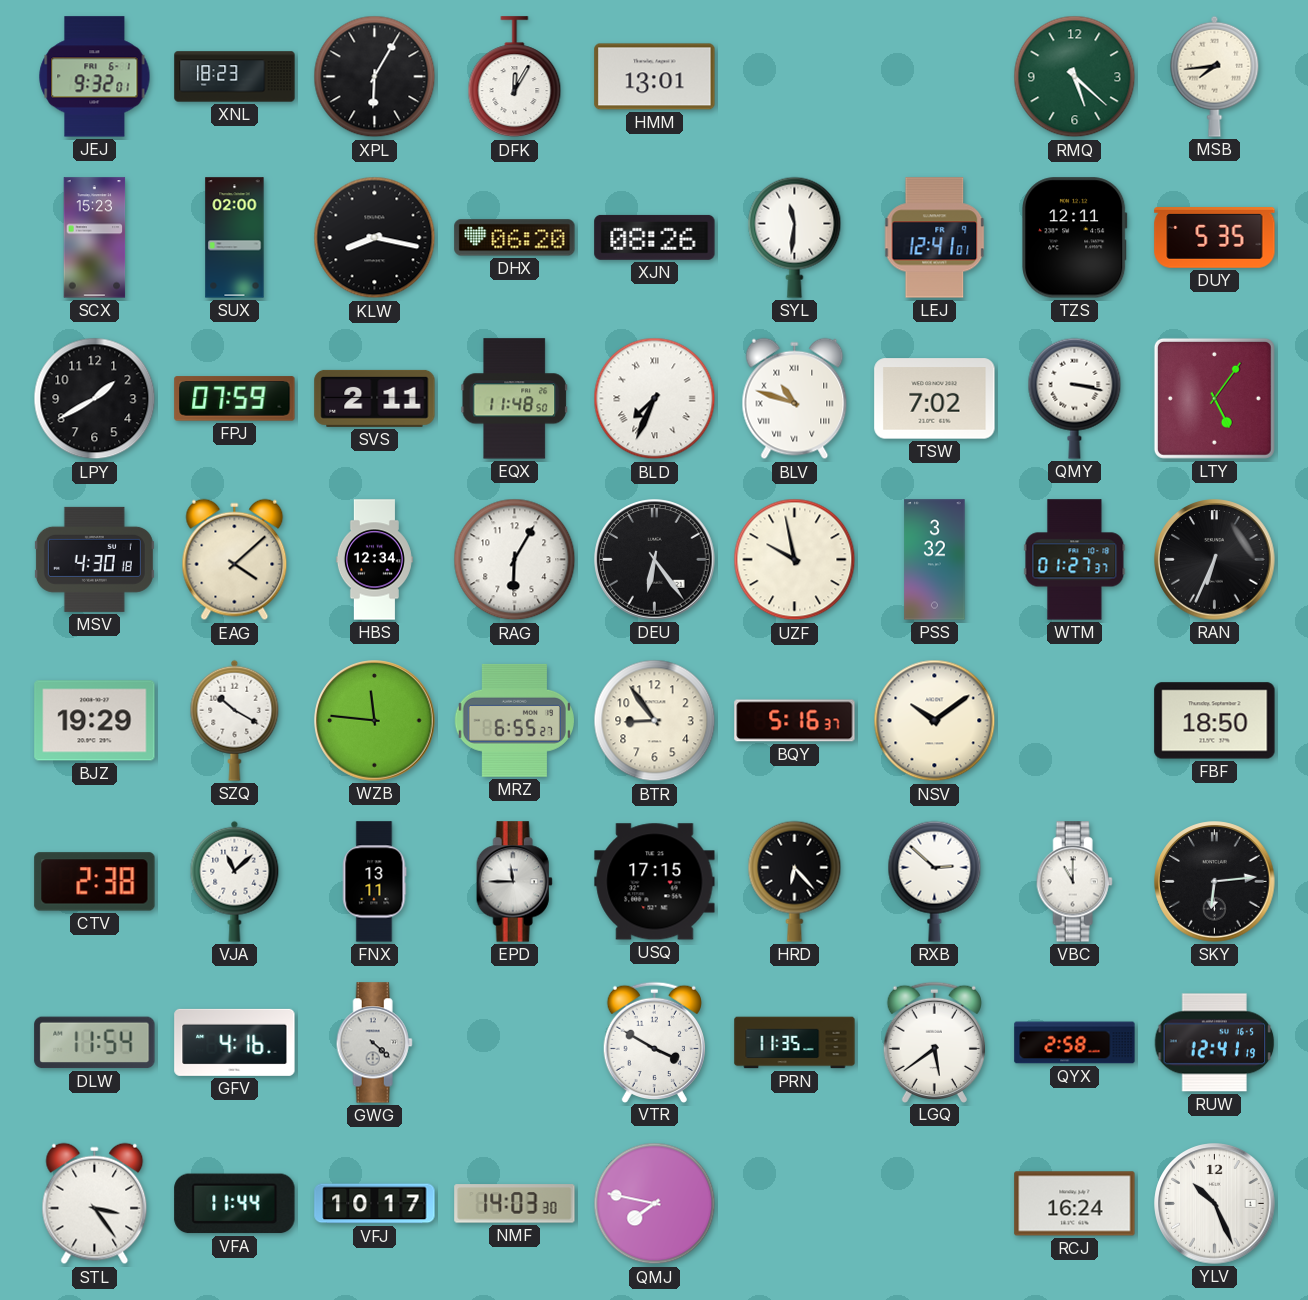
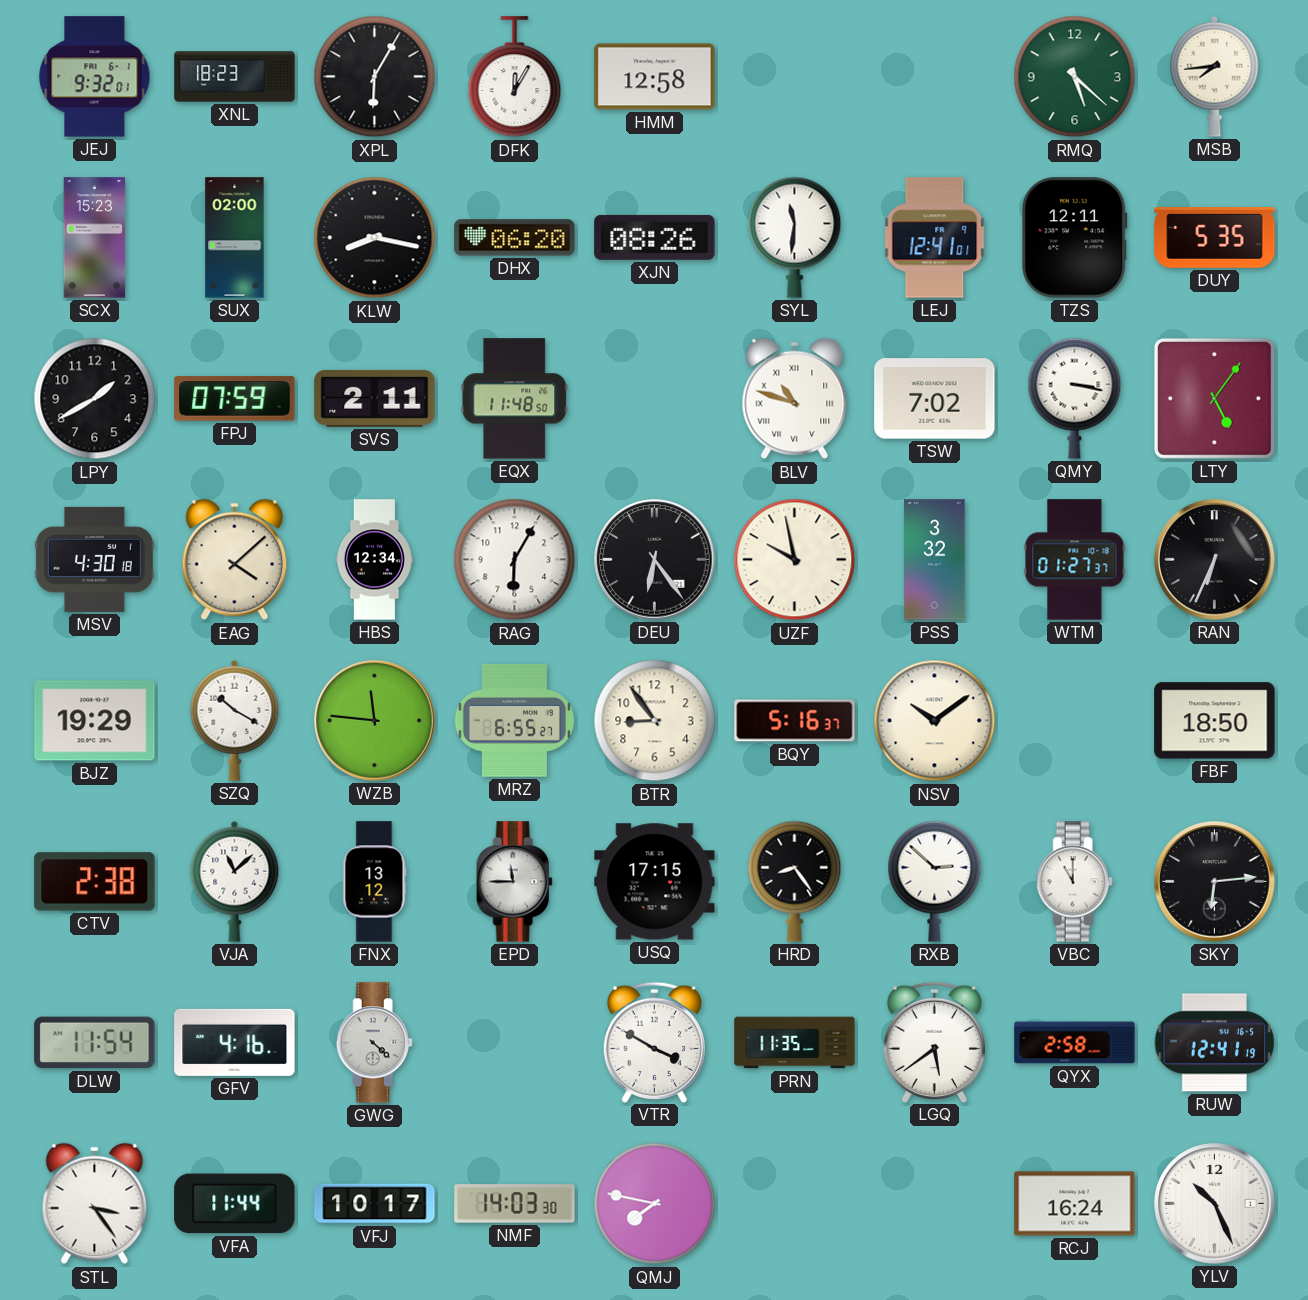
HMM: 13:01 -> 12:58
BLD: 7:34 -> none
FNX: 13:11 -> 13:12
HRD: 6:23 -> 8:24
